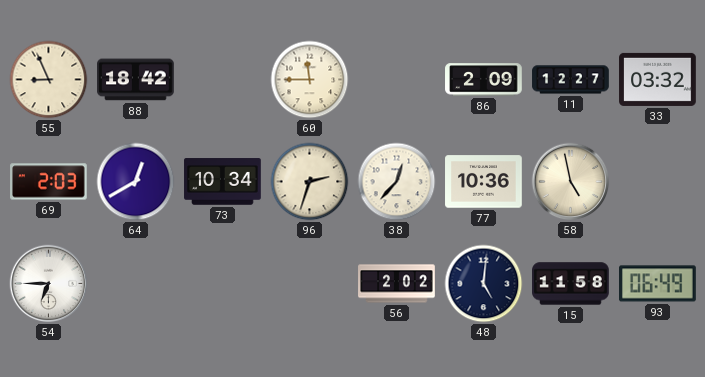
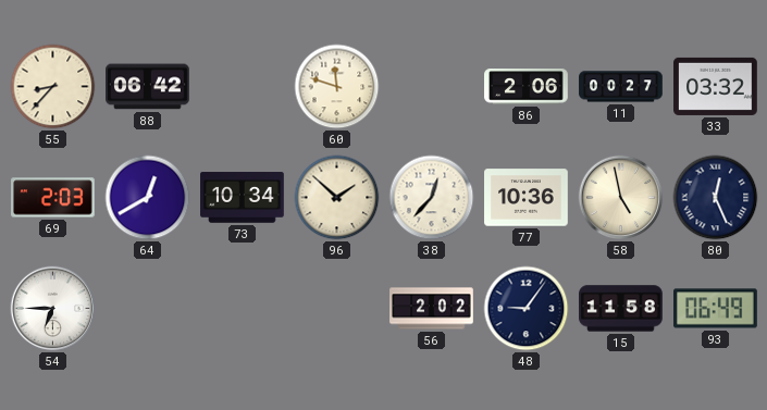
55: 8:56 -> 8:37
88: 18:42 -> 06:42
60: 11:45 -> 11:48
86: 2:09 -> 2:06
11: 12:27 -> 00:27
96: 2:33 -> 1:52
80: none -> 12:26
48: 5:01 -> 9:06
